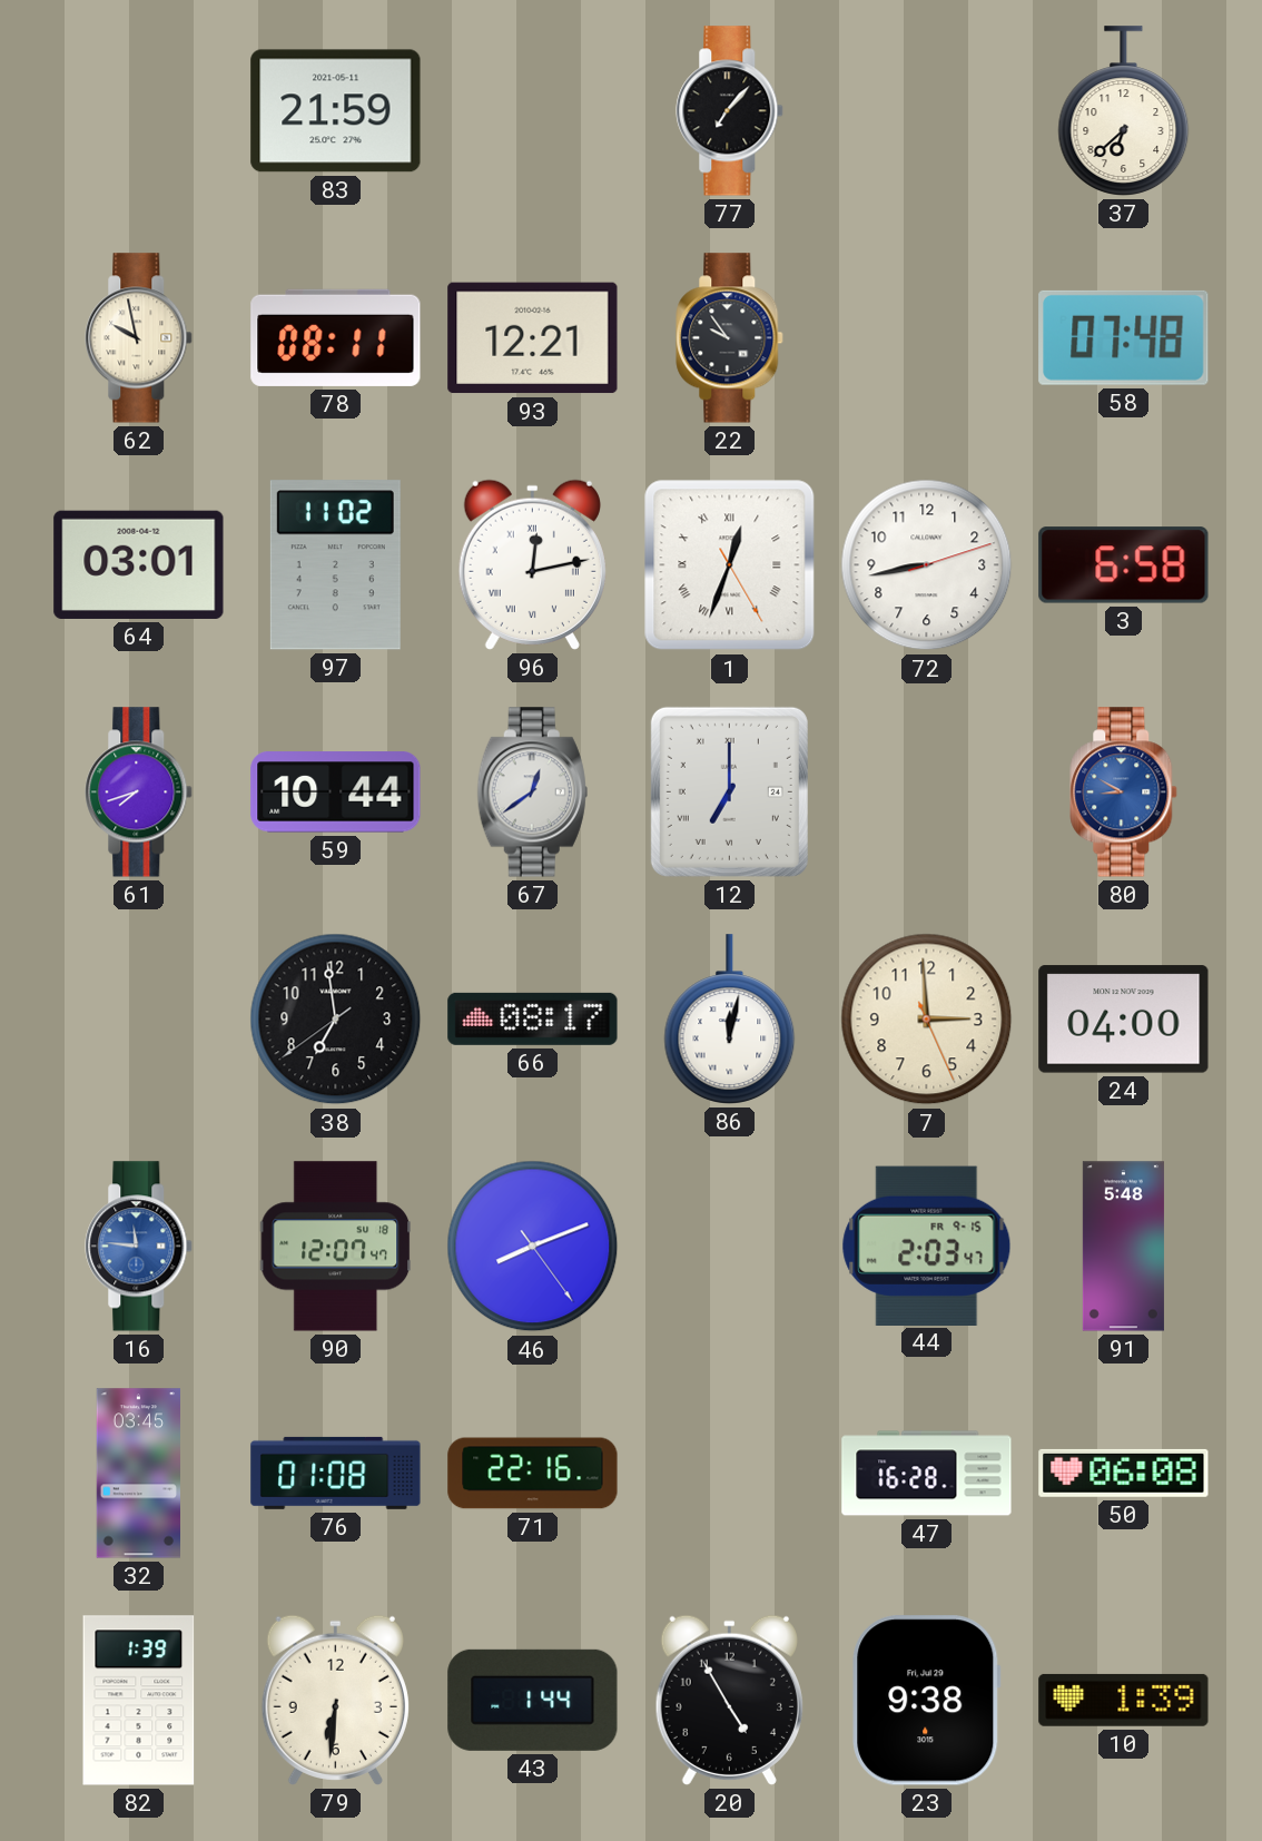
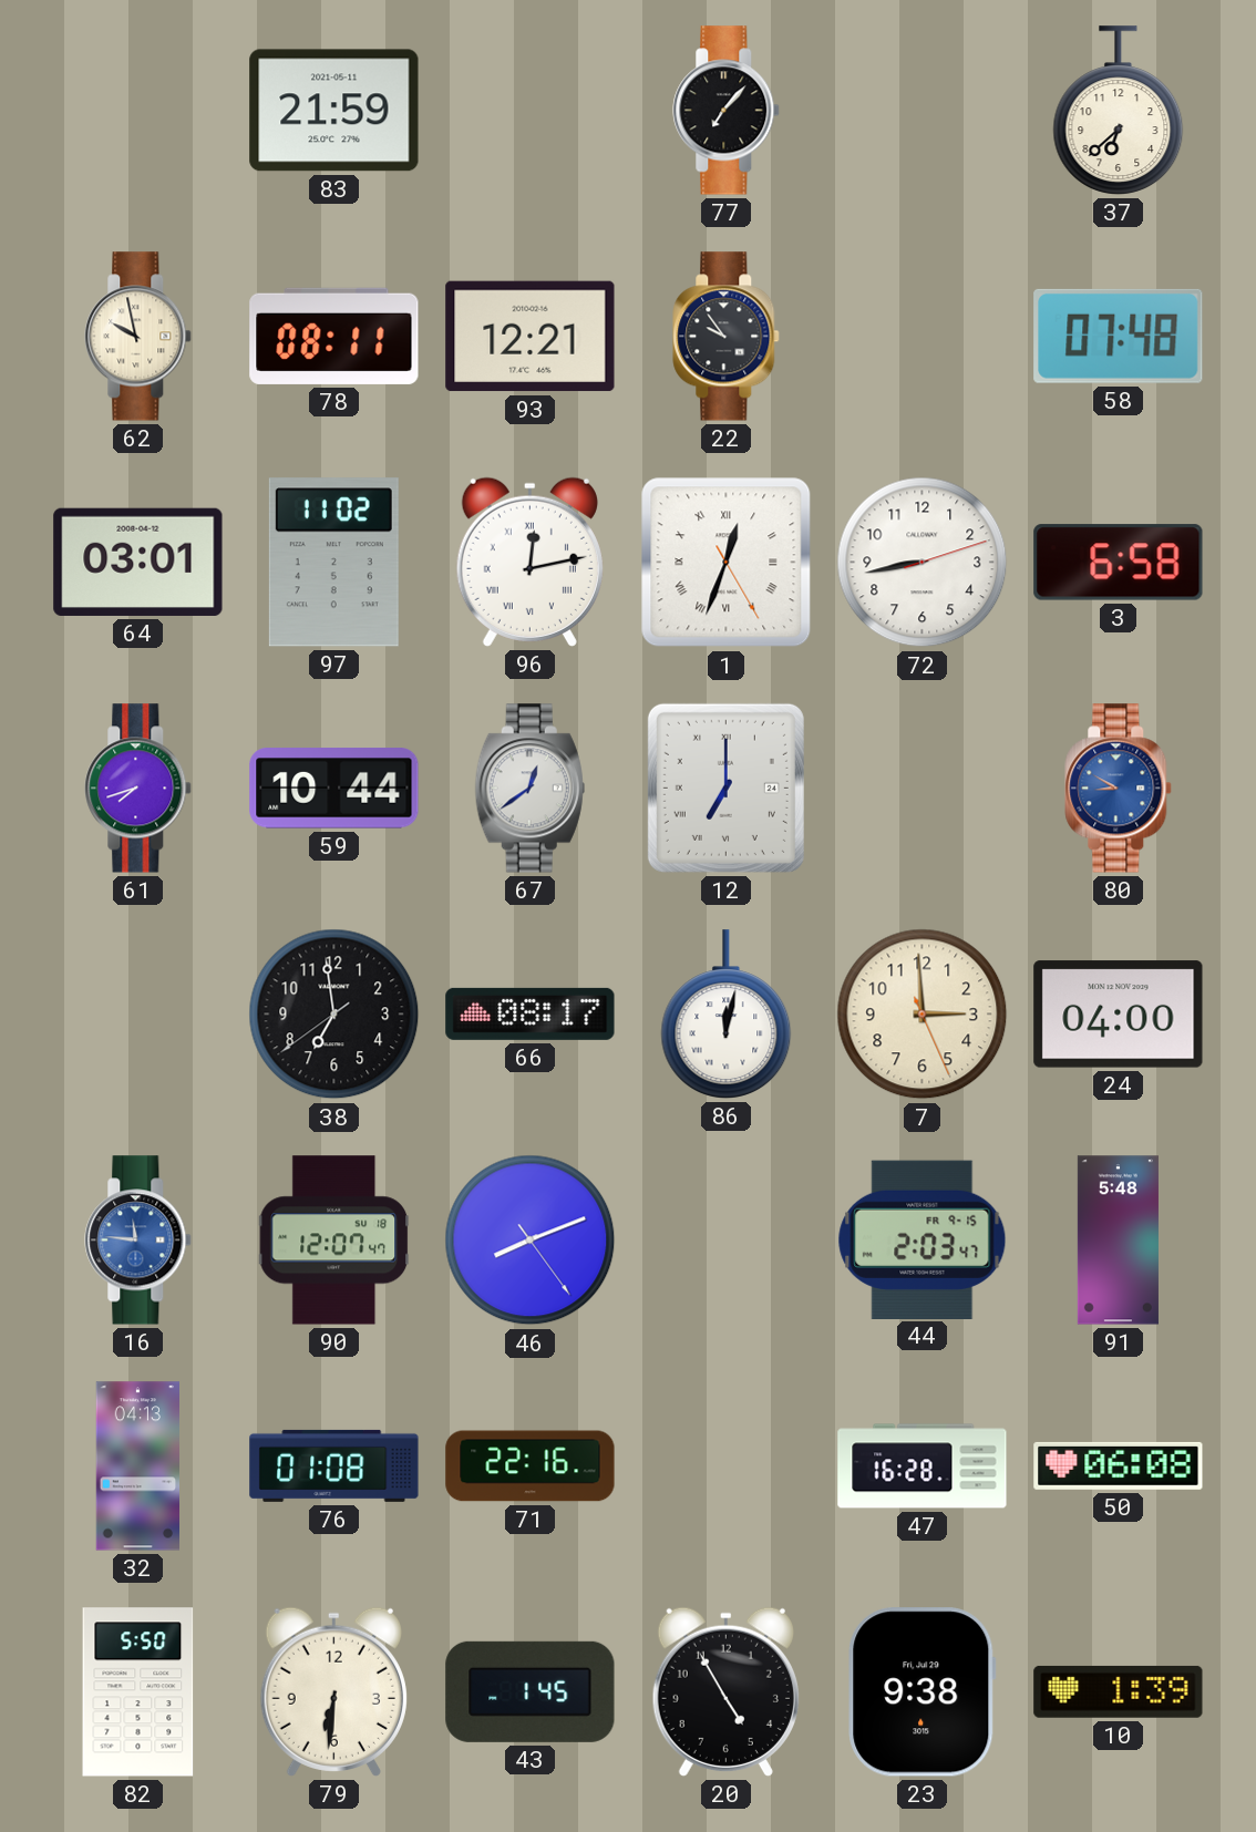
32: 03:45 -> 04:13
82: 1:39 -> 5:50
43: 1:44 -> 1:45
